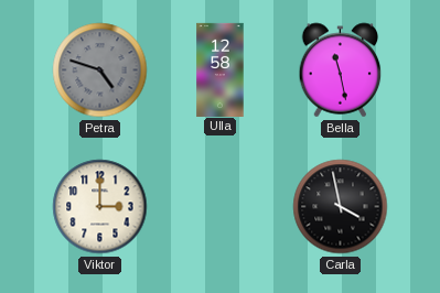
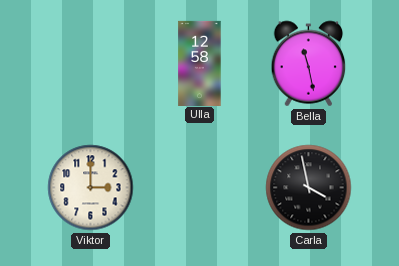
Petra: 4:48 -> none
